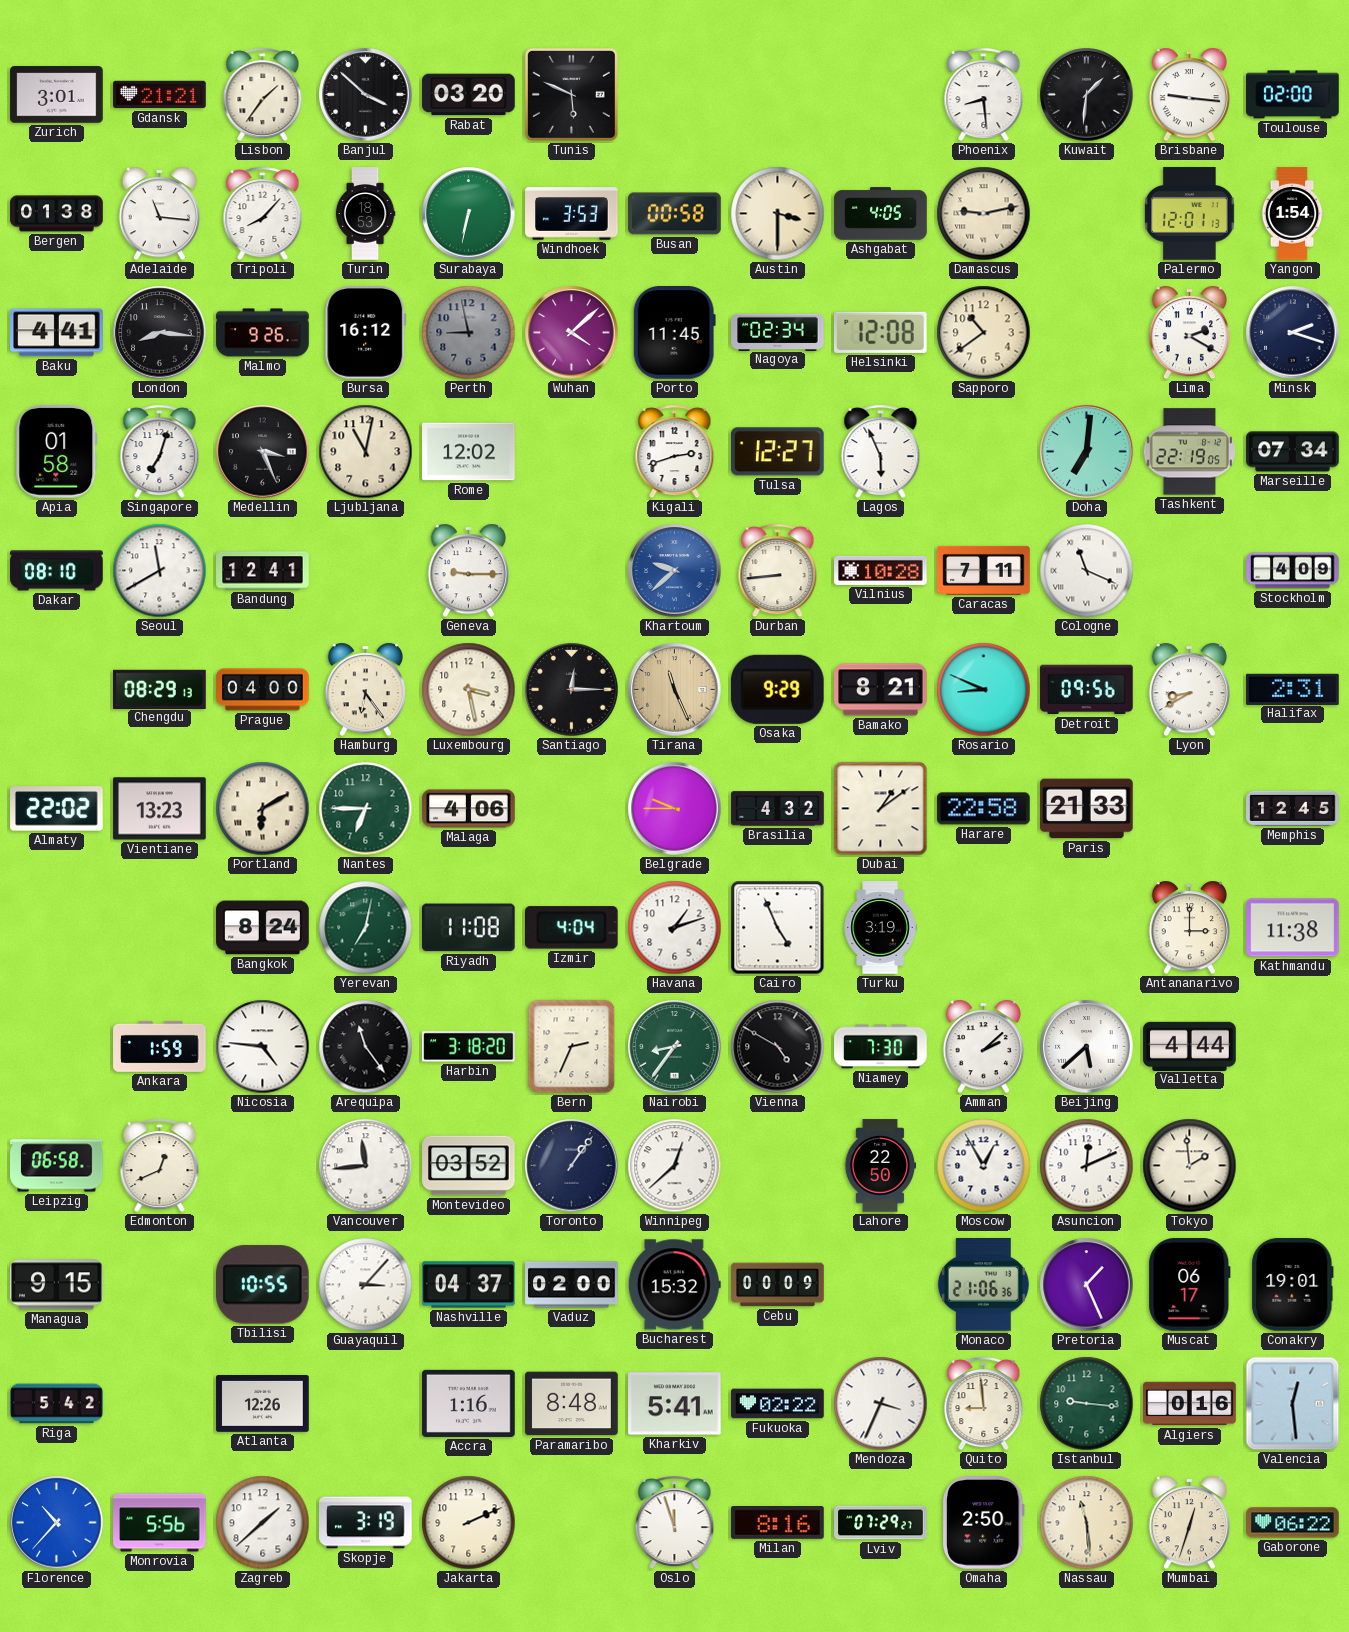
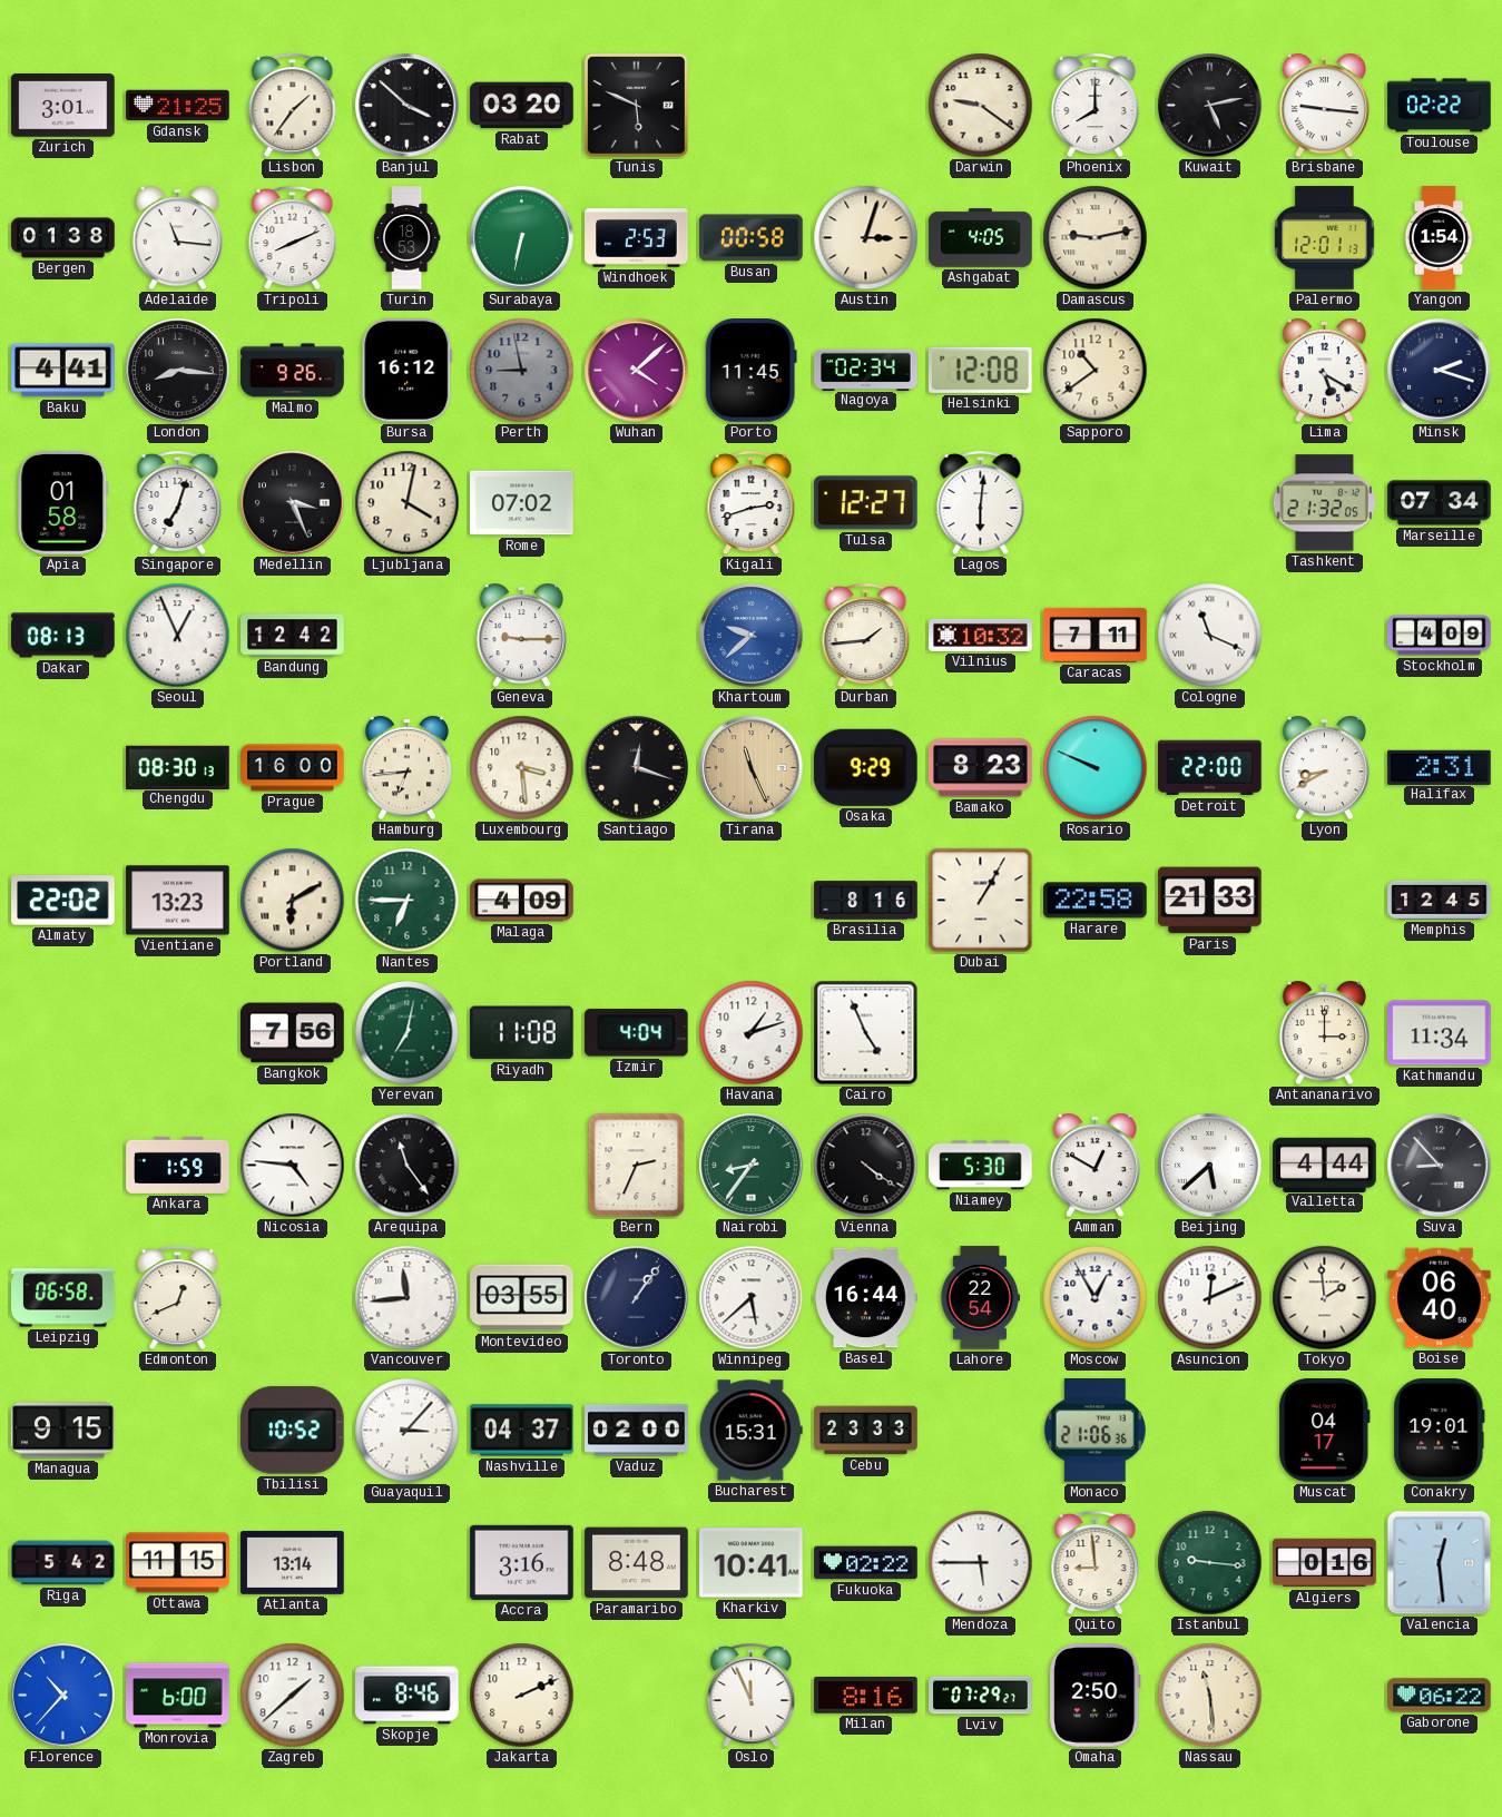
Gdansk: 21:21 -> 21:25
Darwin: none -> 9:21
Phoenix: 8:29 -> 8:00
Kuwait: 1:31 -> 5:13
Toulouse: 02:00 -> 02:22
Tripoli: 8:07 -> 8:11
Windhoek: 3:53 -> 2:53
Austin: 3:30 -> 3:03
Lima: 2:20 -> 5:20
Ljubljana: 11:02 -> 4:02
Rome: 12:02 -> 07:02
Lagos: 5:56 -> 6:01
Doha: 7:01 -> none
Tashkent: 22:19 -> 21:32
Dakar: 08:10 -> 08:13
Seoul: 11:40 -> 12:56
Bandung: 12:41 -> 12:42
Durban: 8:44 -> 1:44
Vilnius: 10:28 -> 10:32
Chengdu: 08:29 -> 08:30
Prague: 04:00 -> 16:00
Hamburg: 6:24 -> 6:44
Luxembourg: 3:28 -> 3:29
Santiago: 12:15 -> 12:18
Bamako: 8:21 -> 8:23
Rosario: 8:49 -> 9:49
Detroit: 09:56 -> 22:00
Malaga: 4:06 -> 4:09
Belgrade: 9:45 -> none
Brasilia: 4:32 -> 8:16
Dubai: 1:09 -> 1:05
Bangkok: 8:24 -> 7:56
Turku: 3:19 -> none
Kathmandu: 11:38 -> 11:34
Harbin: 3:18 -> none
Vienna: 4:50 -> 4:21
Niamey: 7:30 -> 5:30
Amman: 2:08 -> 12:50
Suva: none -> 8:53
Montevideo: 03:52 -> 03:55
Winnipeg: 12:38 -> 5:38
Basel: none -> 16:44
Lahore: 22:50 -> 22:54
Boise: none -> 06:40
Tbilisi: 10:55 -> 10:52
Bucharest: 15:32 -> 15:31
Cebu: 00:09 -> 23:33
Pretoria: 1:26 -> none
Muscat: 06:17 -> 04:17
Ottawa: none -> 11:15
Atlanta: 12:26 -> 13:14
Accra: 1:16 -> 3:16
Kharkiv: 5:41 -> 10:41
Mendoza: 3:34 -> 5:45
Monrovia: 5:56 -> 6:00
Skopje: 3:19 -> 8:46
Oslo: 11:57 -> 11:56
Mumbai: 12:33 -> none
